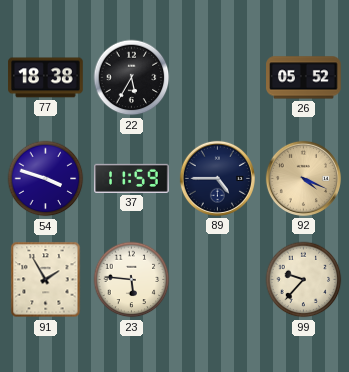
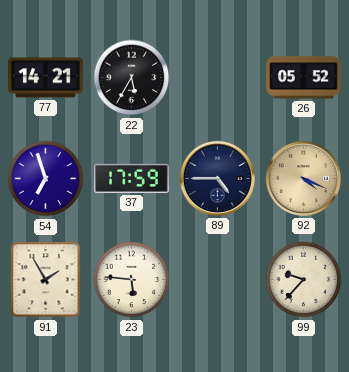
77: 18:38 -> 14:21
54: 3:48 -> 6:57
37: 11:59 -> 17:59
